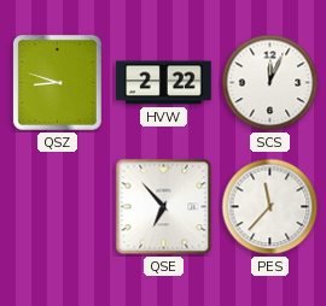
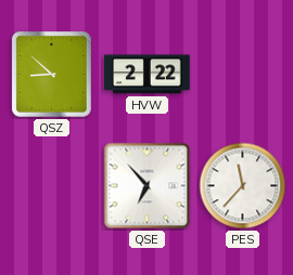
QSZ: 8:48 -> 8:52
SCS: 12:04 -> none
